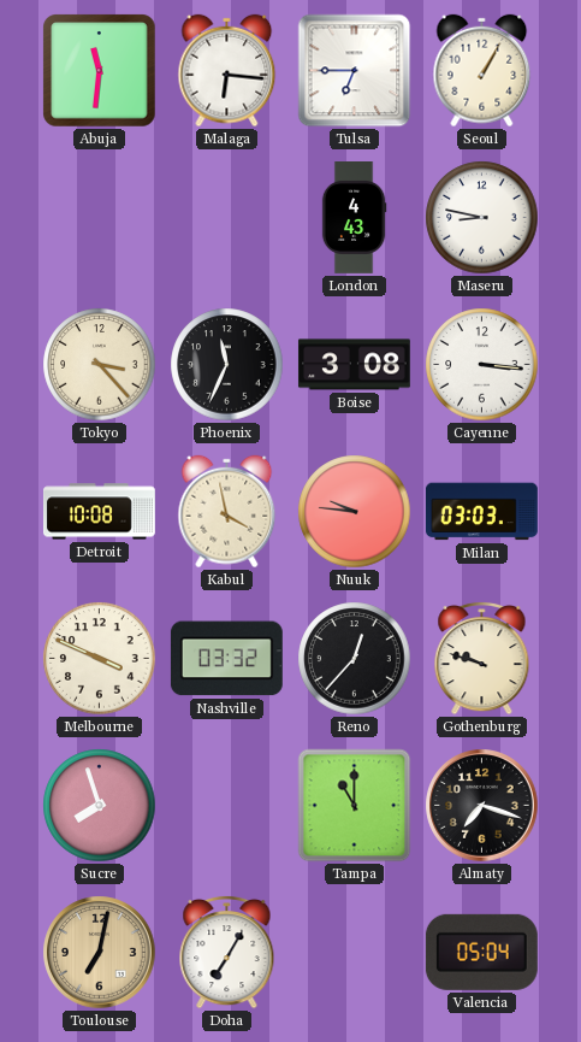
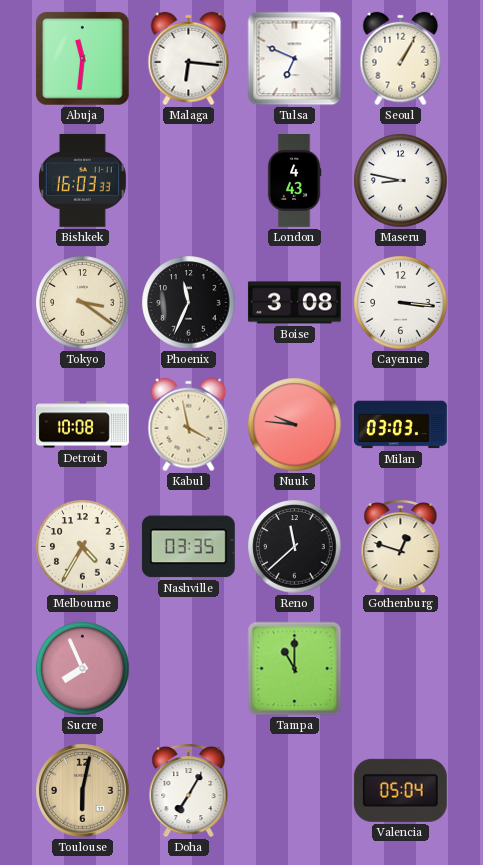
Tulsa: 6:45 -> 6:49
Bishkek: none -> 16:03
Tokyo: 3:23 -> 3:21
Melbourne: 3:49 -> 4:35
Nashville: 03:32 -> 03:35
Reno: 12:37 -> 11:38
Gothenburg: 9:48 -> 12:48
Sucre: 7:57 -> 7:56
Almaty: 7:18 -> none
Toulouse: 7:02 -> 6:02
